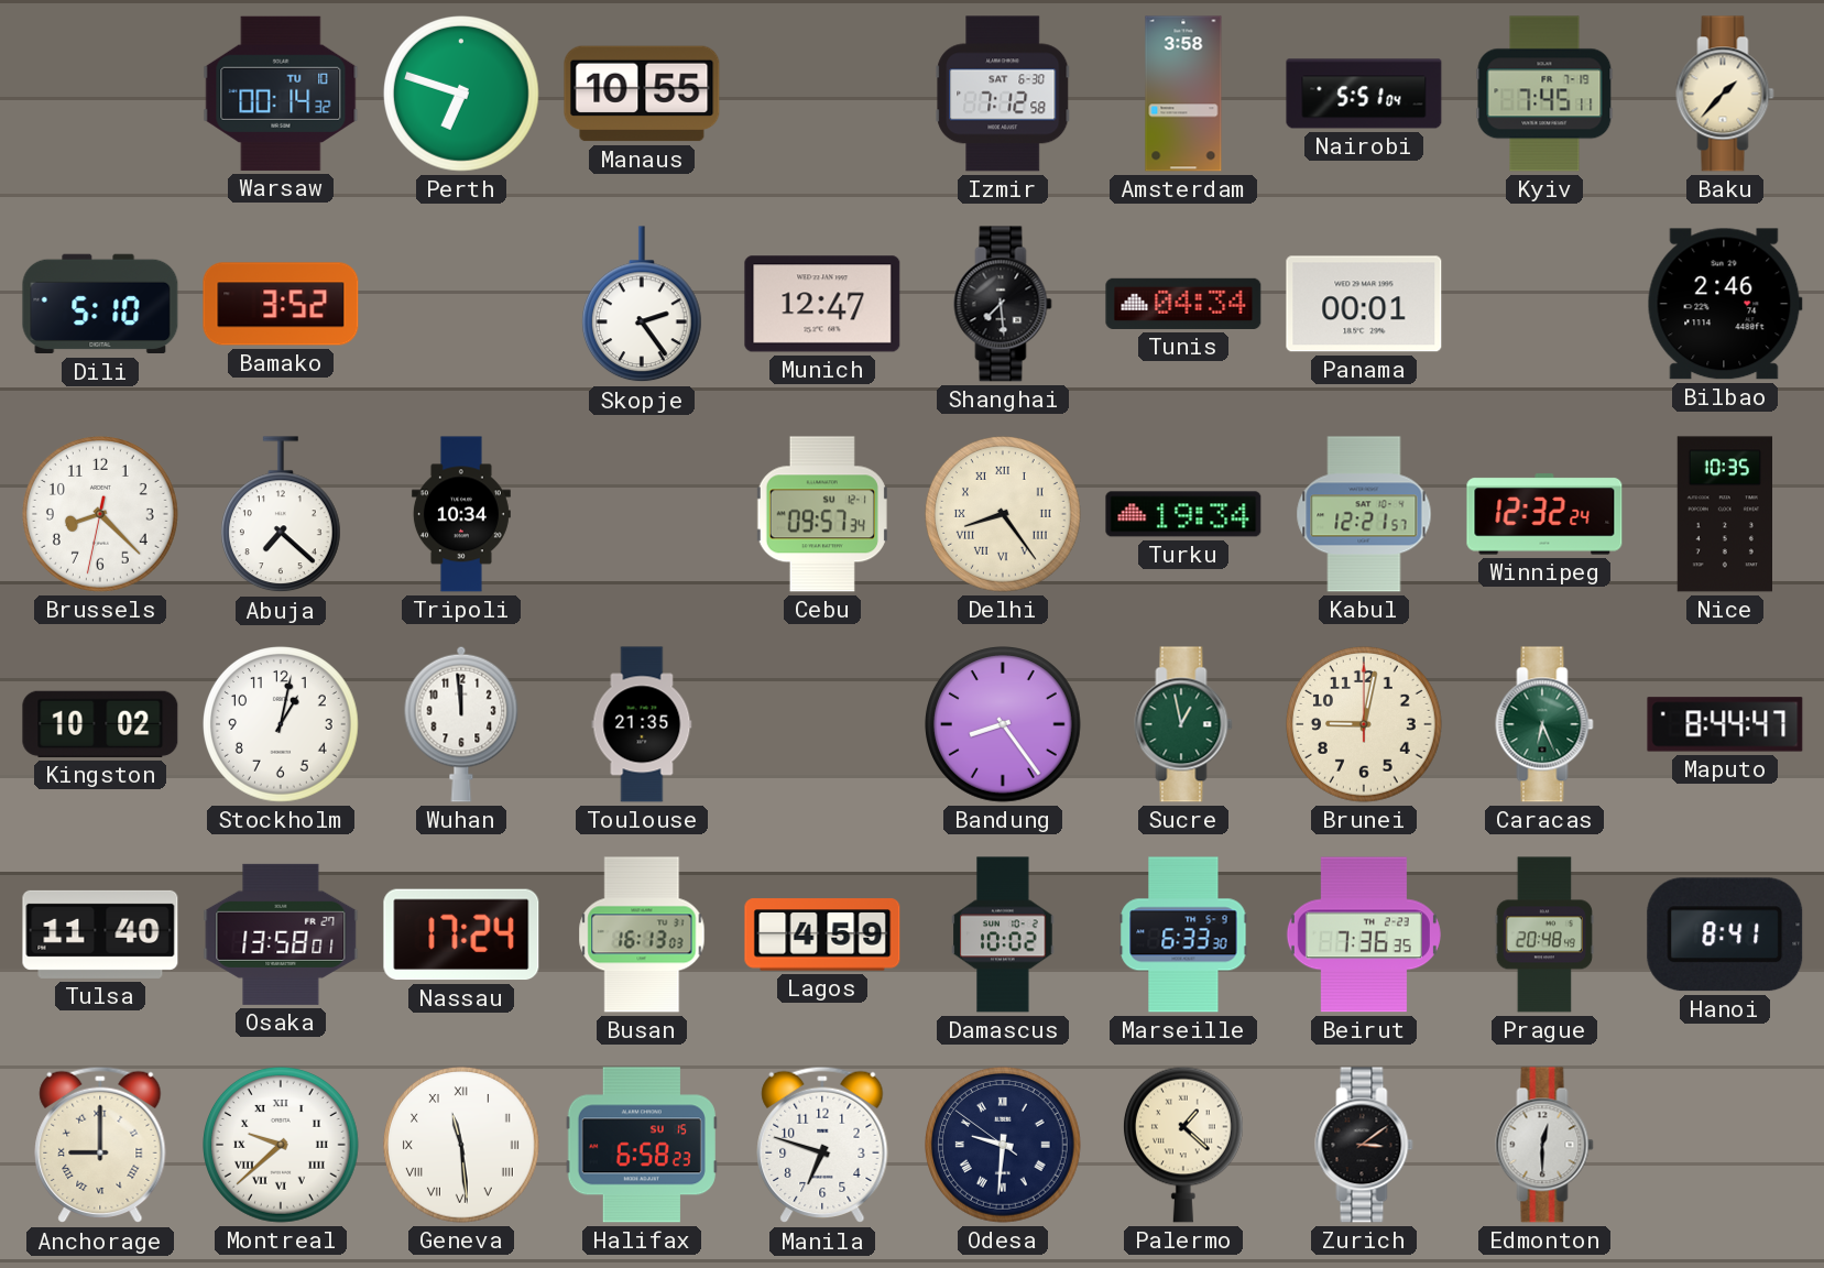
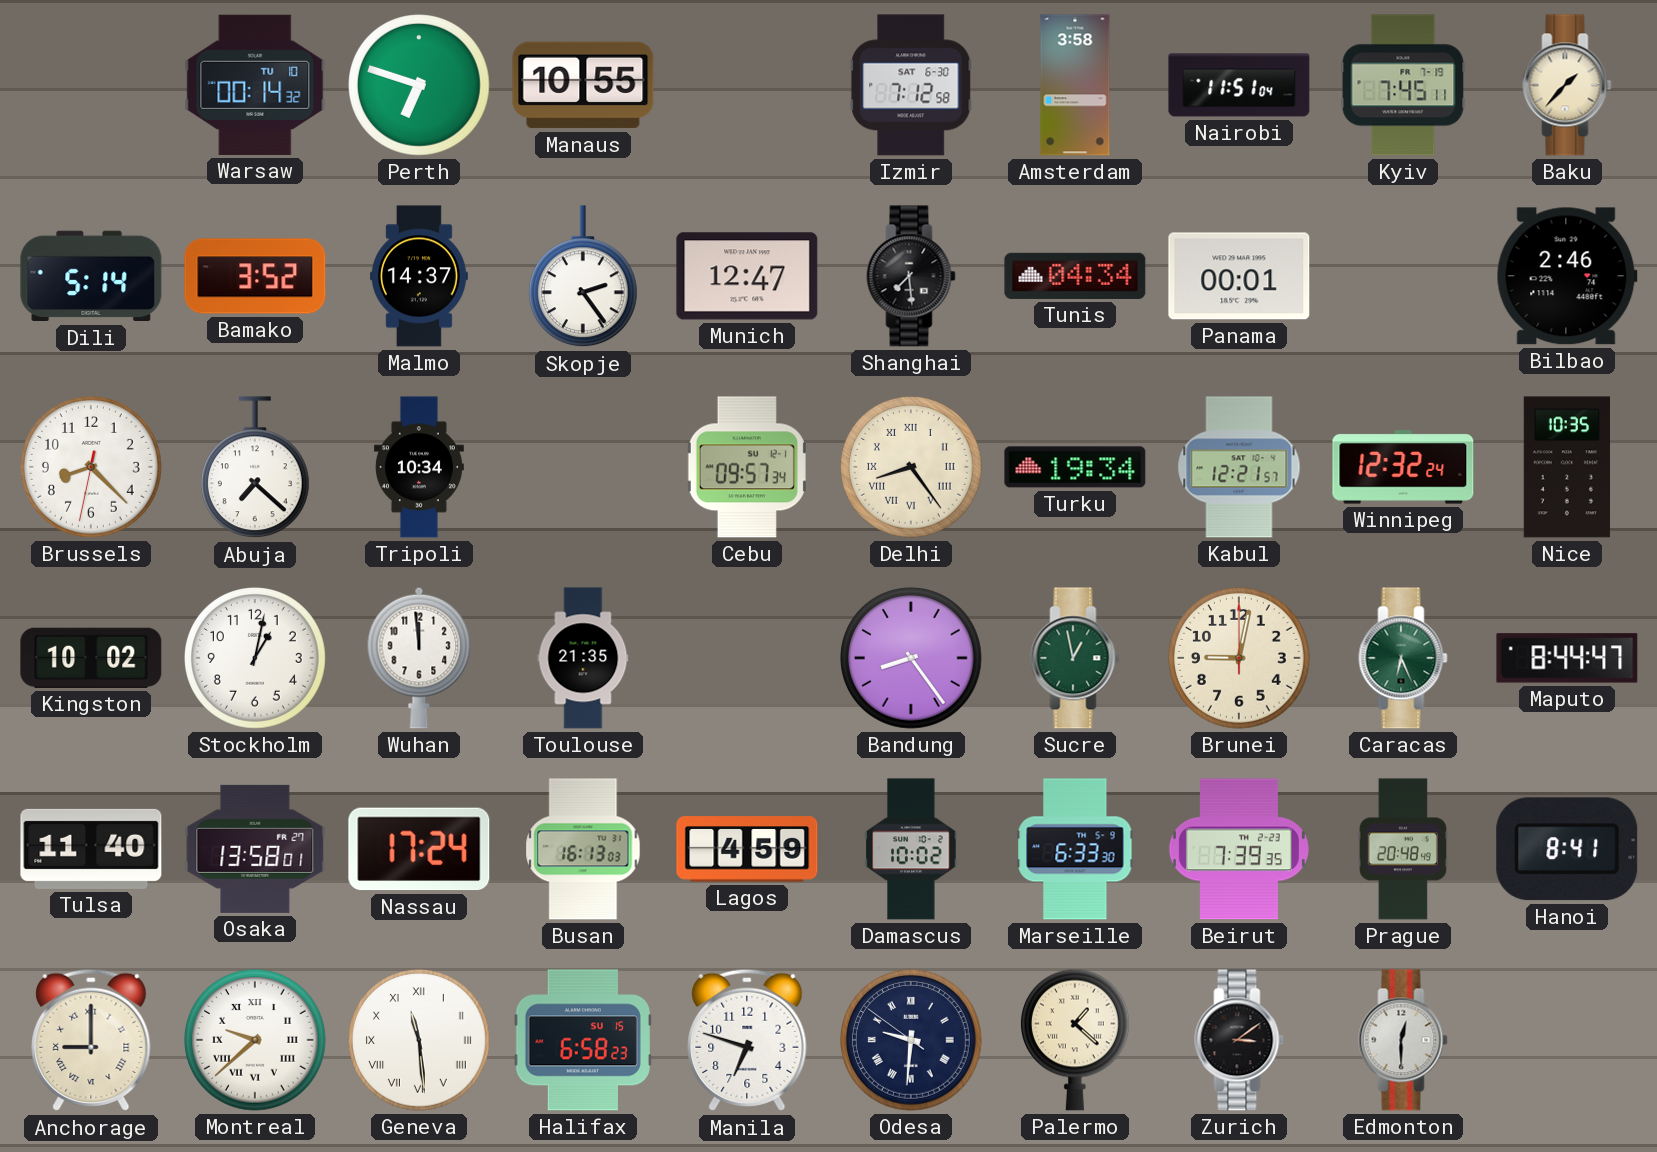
Nairobi: 5:51 -> 11:51
Dili: 5:10 -> 5:14
Malmo: none -> 14:37
Beirut: 7:36 -> 7:39
